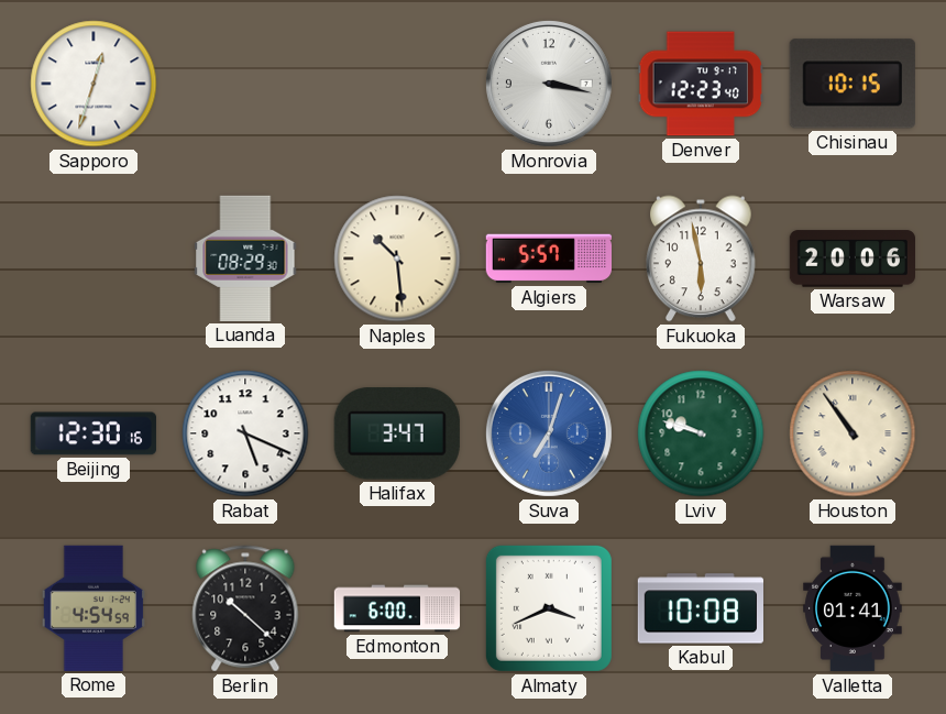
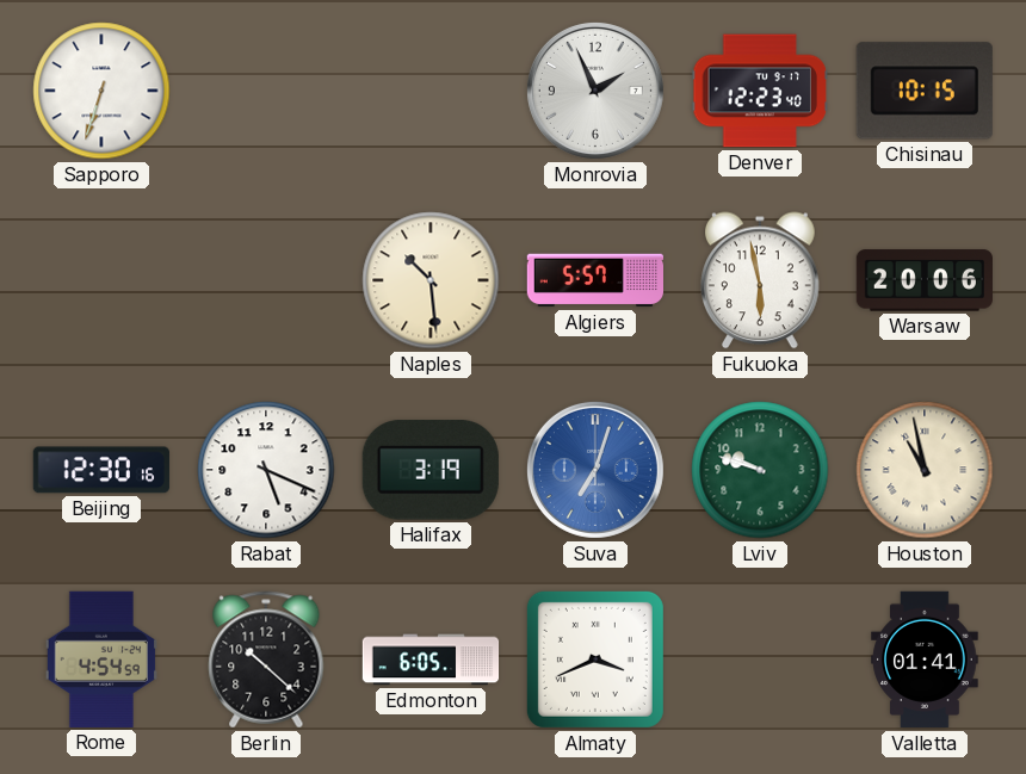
Sapporo: 12:33 -> 6:33
Monrovia: 3:17 -> 1:56
Luanda: 08:29 -> none
Halifax: 3:47 -> 3:19
Houston: 10:54 -> 10:58
Edmonton: 6:00 -> 6:05
Kabul: 10:08 -> none
